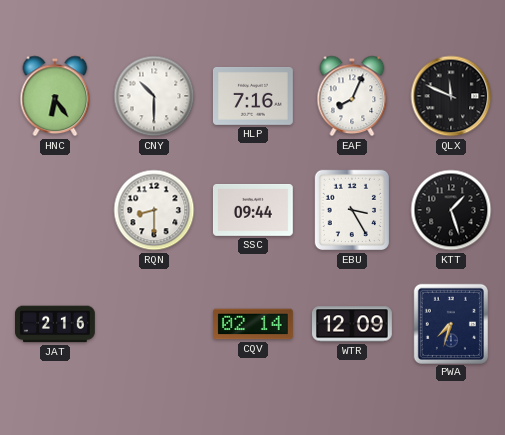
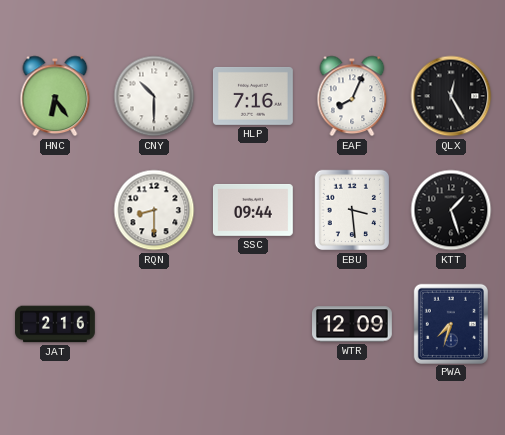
QLX: 11:49 -> 12:25
EBU: 3:25 -> 3:29
CQV: 02:14 -> none
